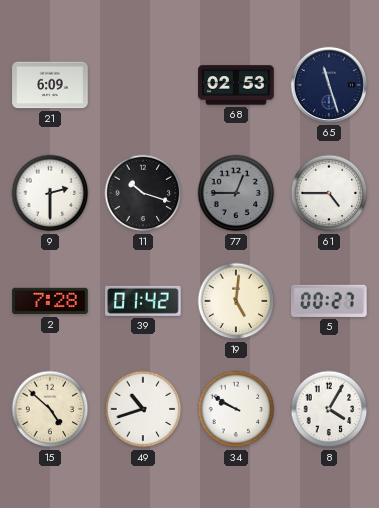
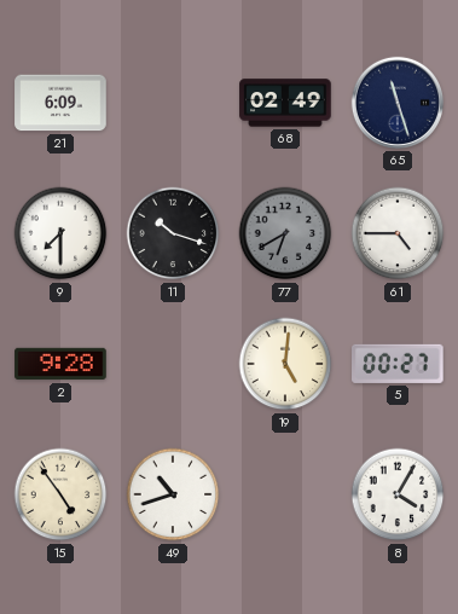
68: 02:53 -> 02:49
9: 2:30 -> 7:30
77: 12:45 -> 6:40
2: 7:28 -> 9:28
39: 01:42 -> none
15: 4:52 -> 4:54
34: 9:50 -> none
